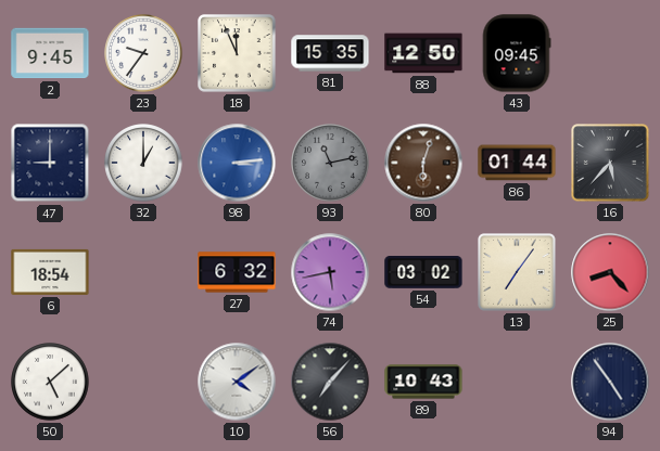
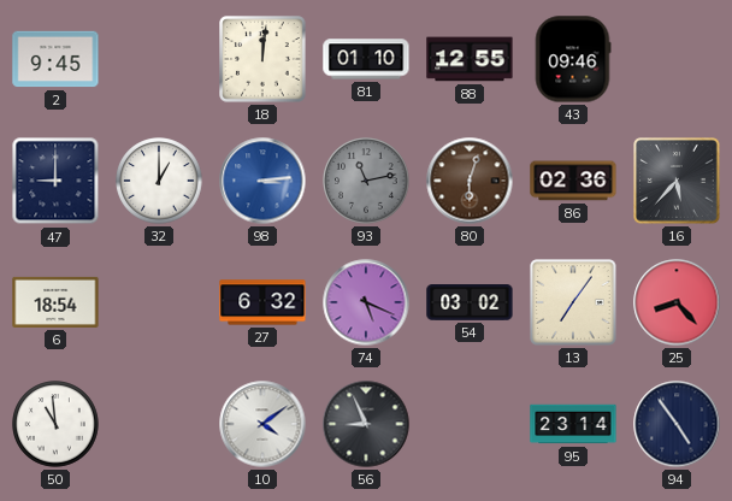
23: 9:36 -> none
18: 11:56 -> 12:01
81: 15:35 -> 01:10
88: 12:50 -> 12:55
43: 09:45 -> 09:46
86: 01:44 -> 02:36
74: 5:43 -> 5:19
50: 5:08 -> 10:59
56: 7:07 -> 8:56
89: 10:43 -> none
95: none -> 23:14
